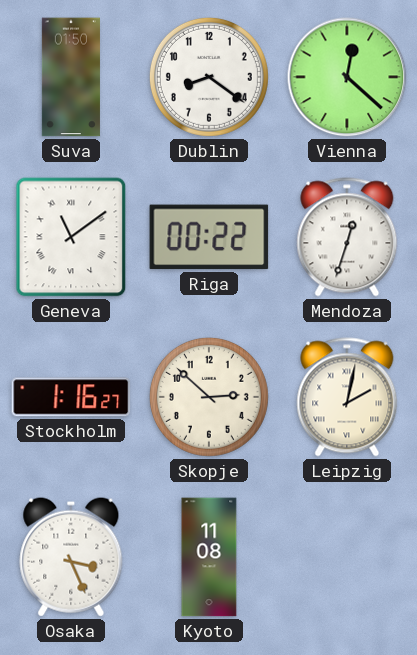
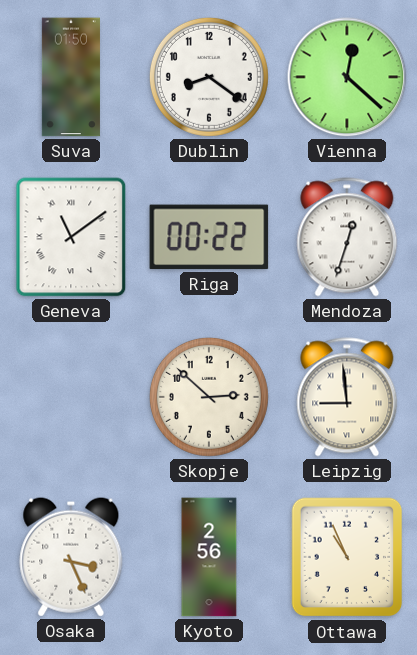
Stockholm: 1:16 -> none
Leipzig: 2:02 -> 8:59
Kyoto: 11:08 -> 2:56
Ottawa: none -> 10:56
